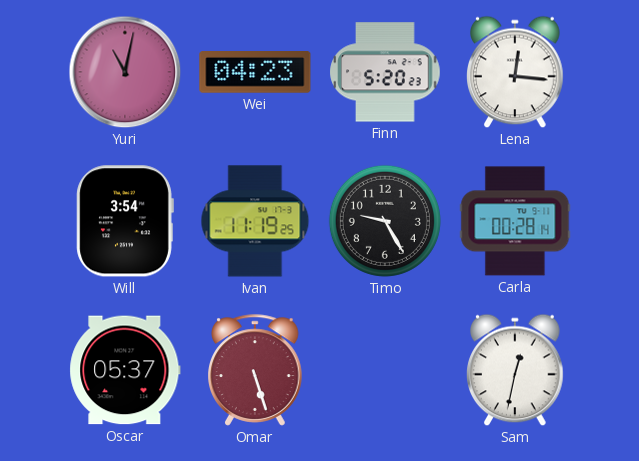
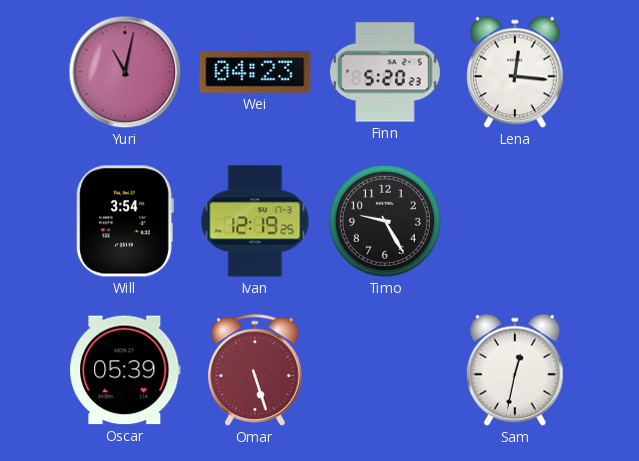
Ivan: 11:19 -> 12:19
Carla: 00:28 -> none
Oscar: 05:37 -> 05:39
